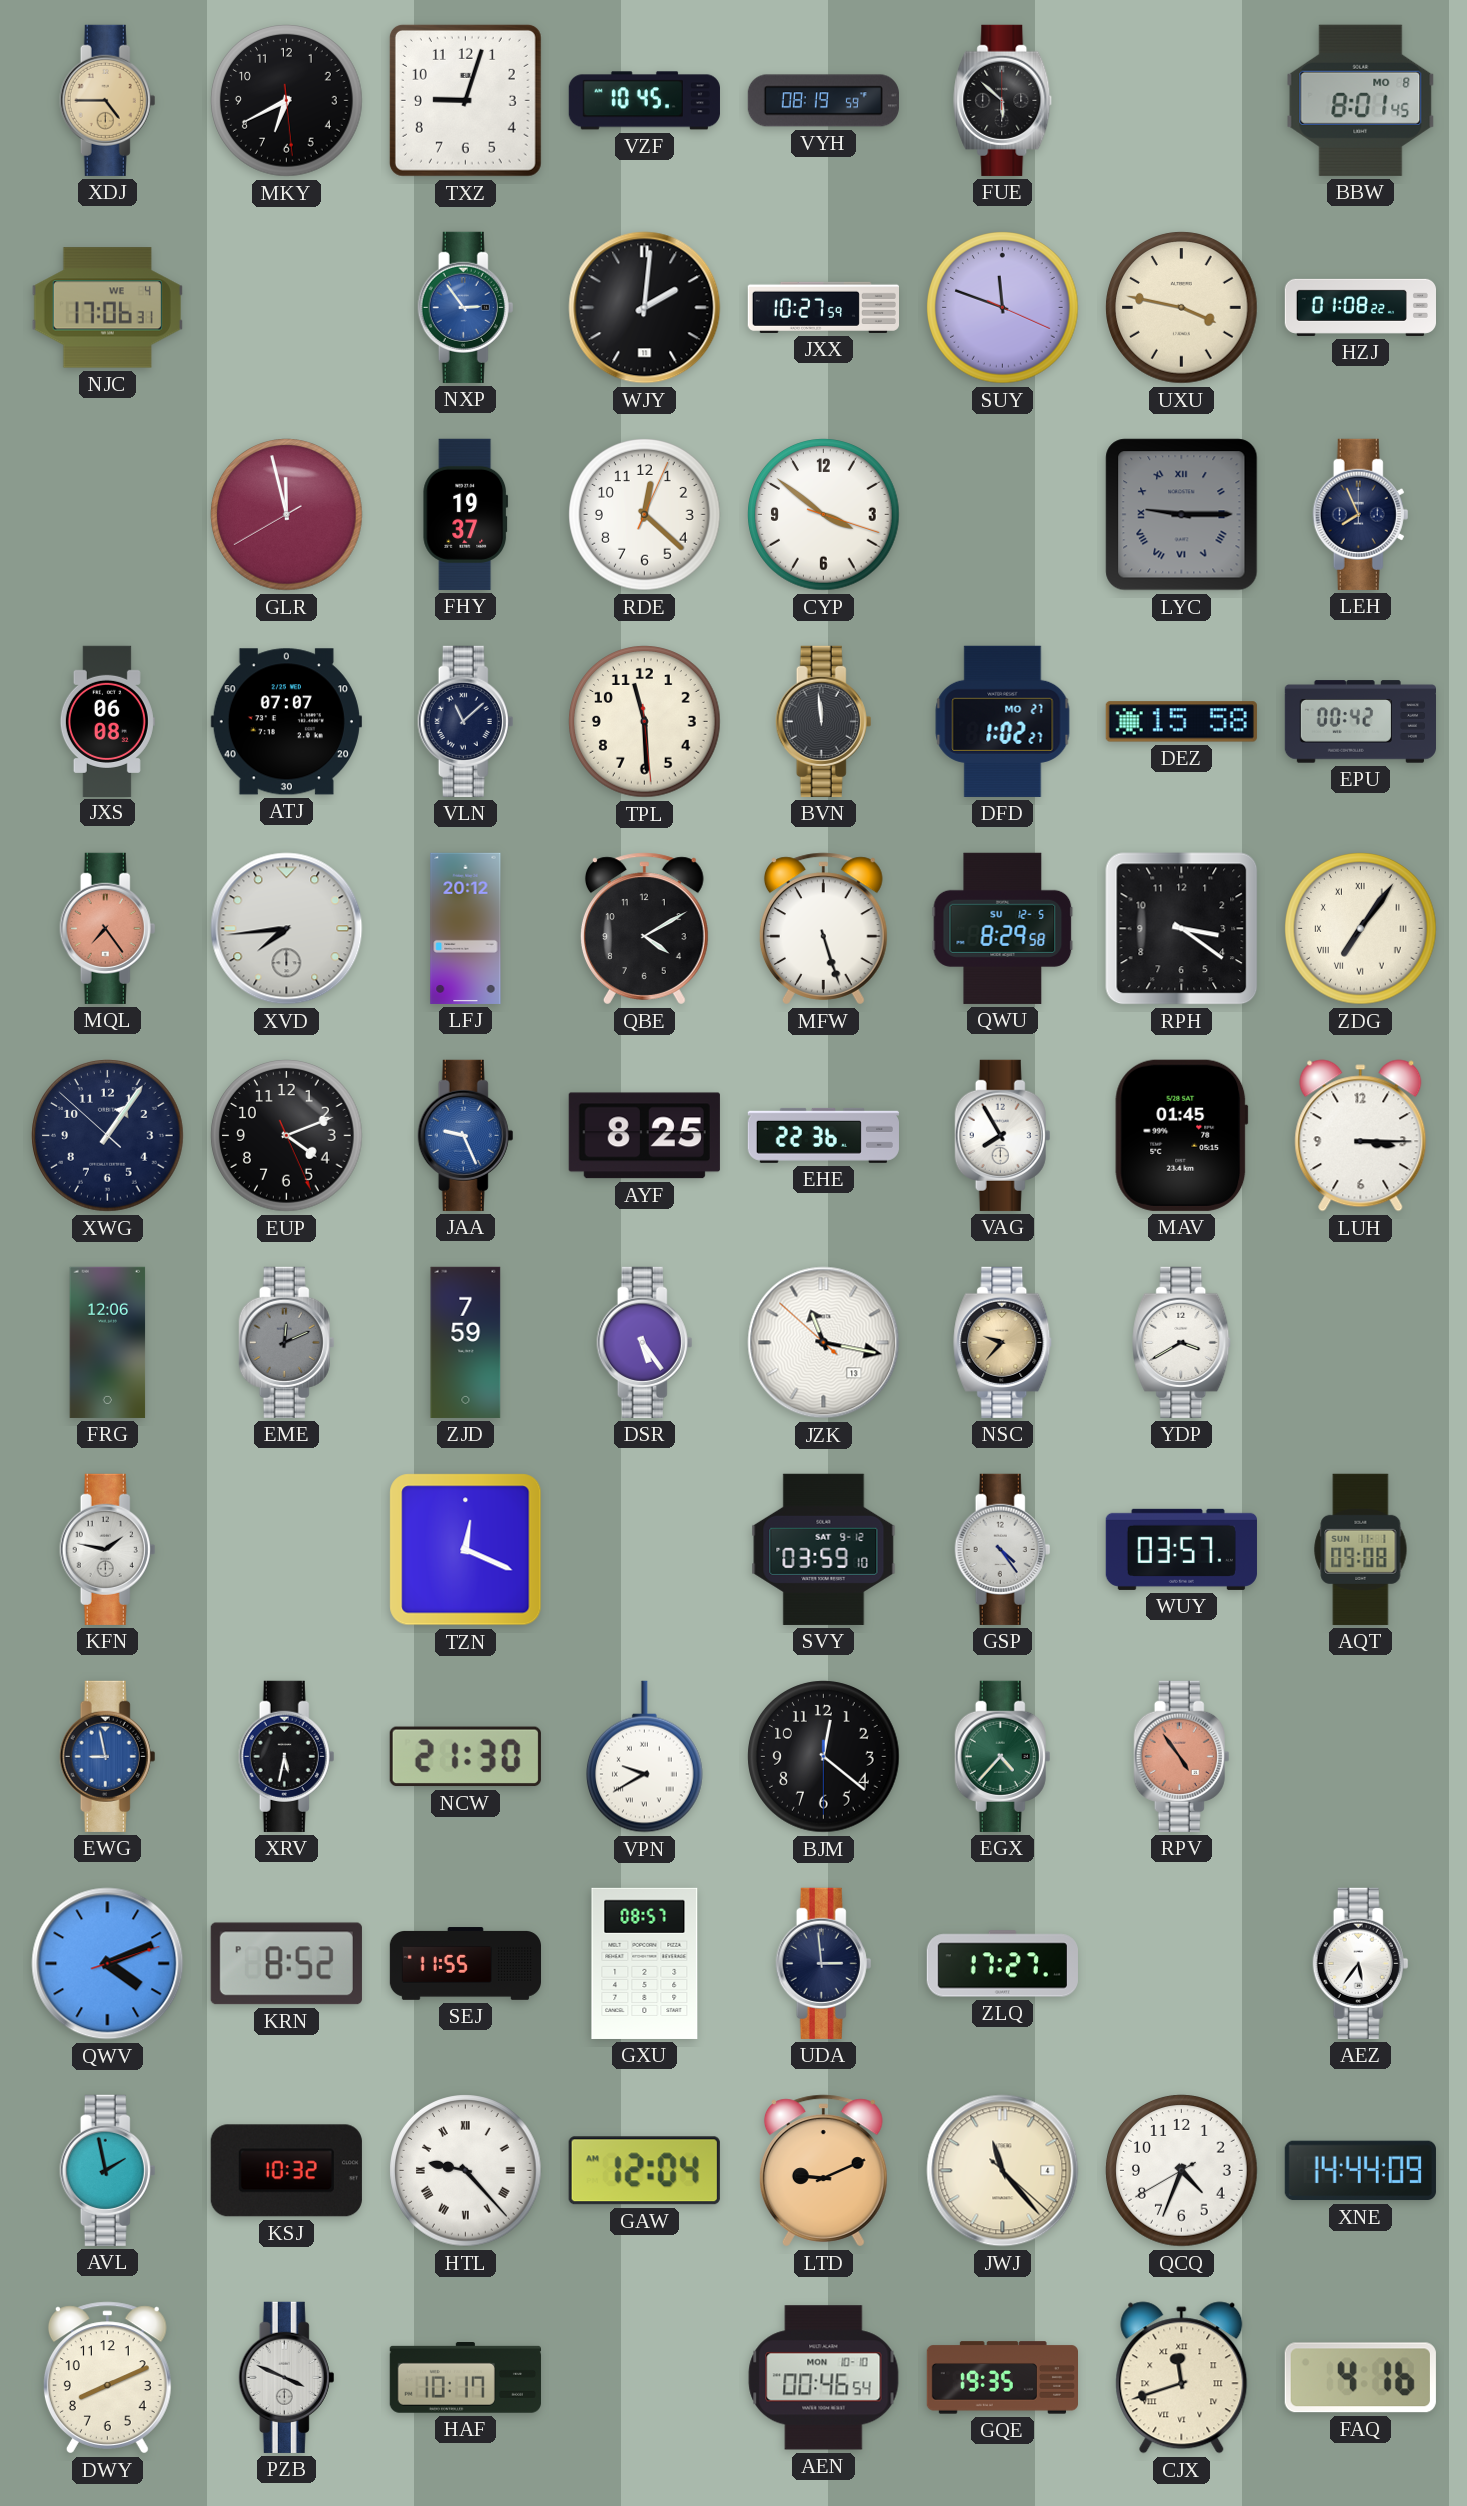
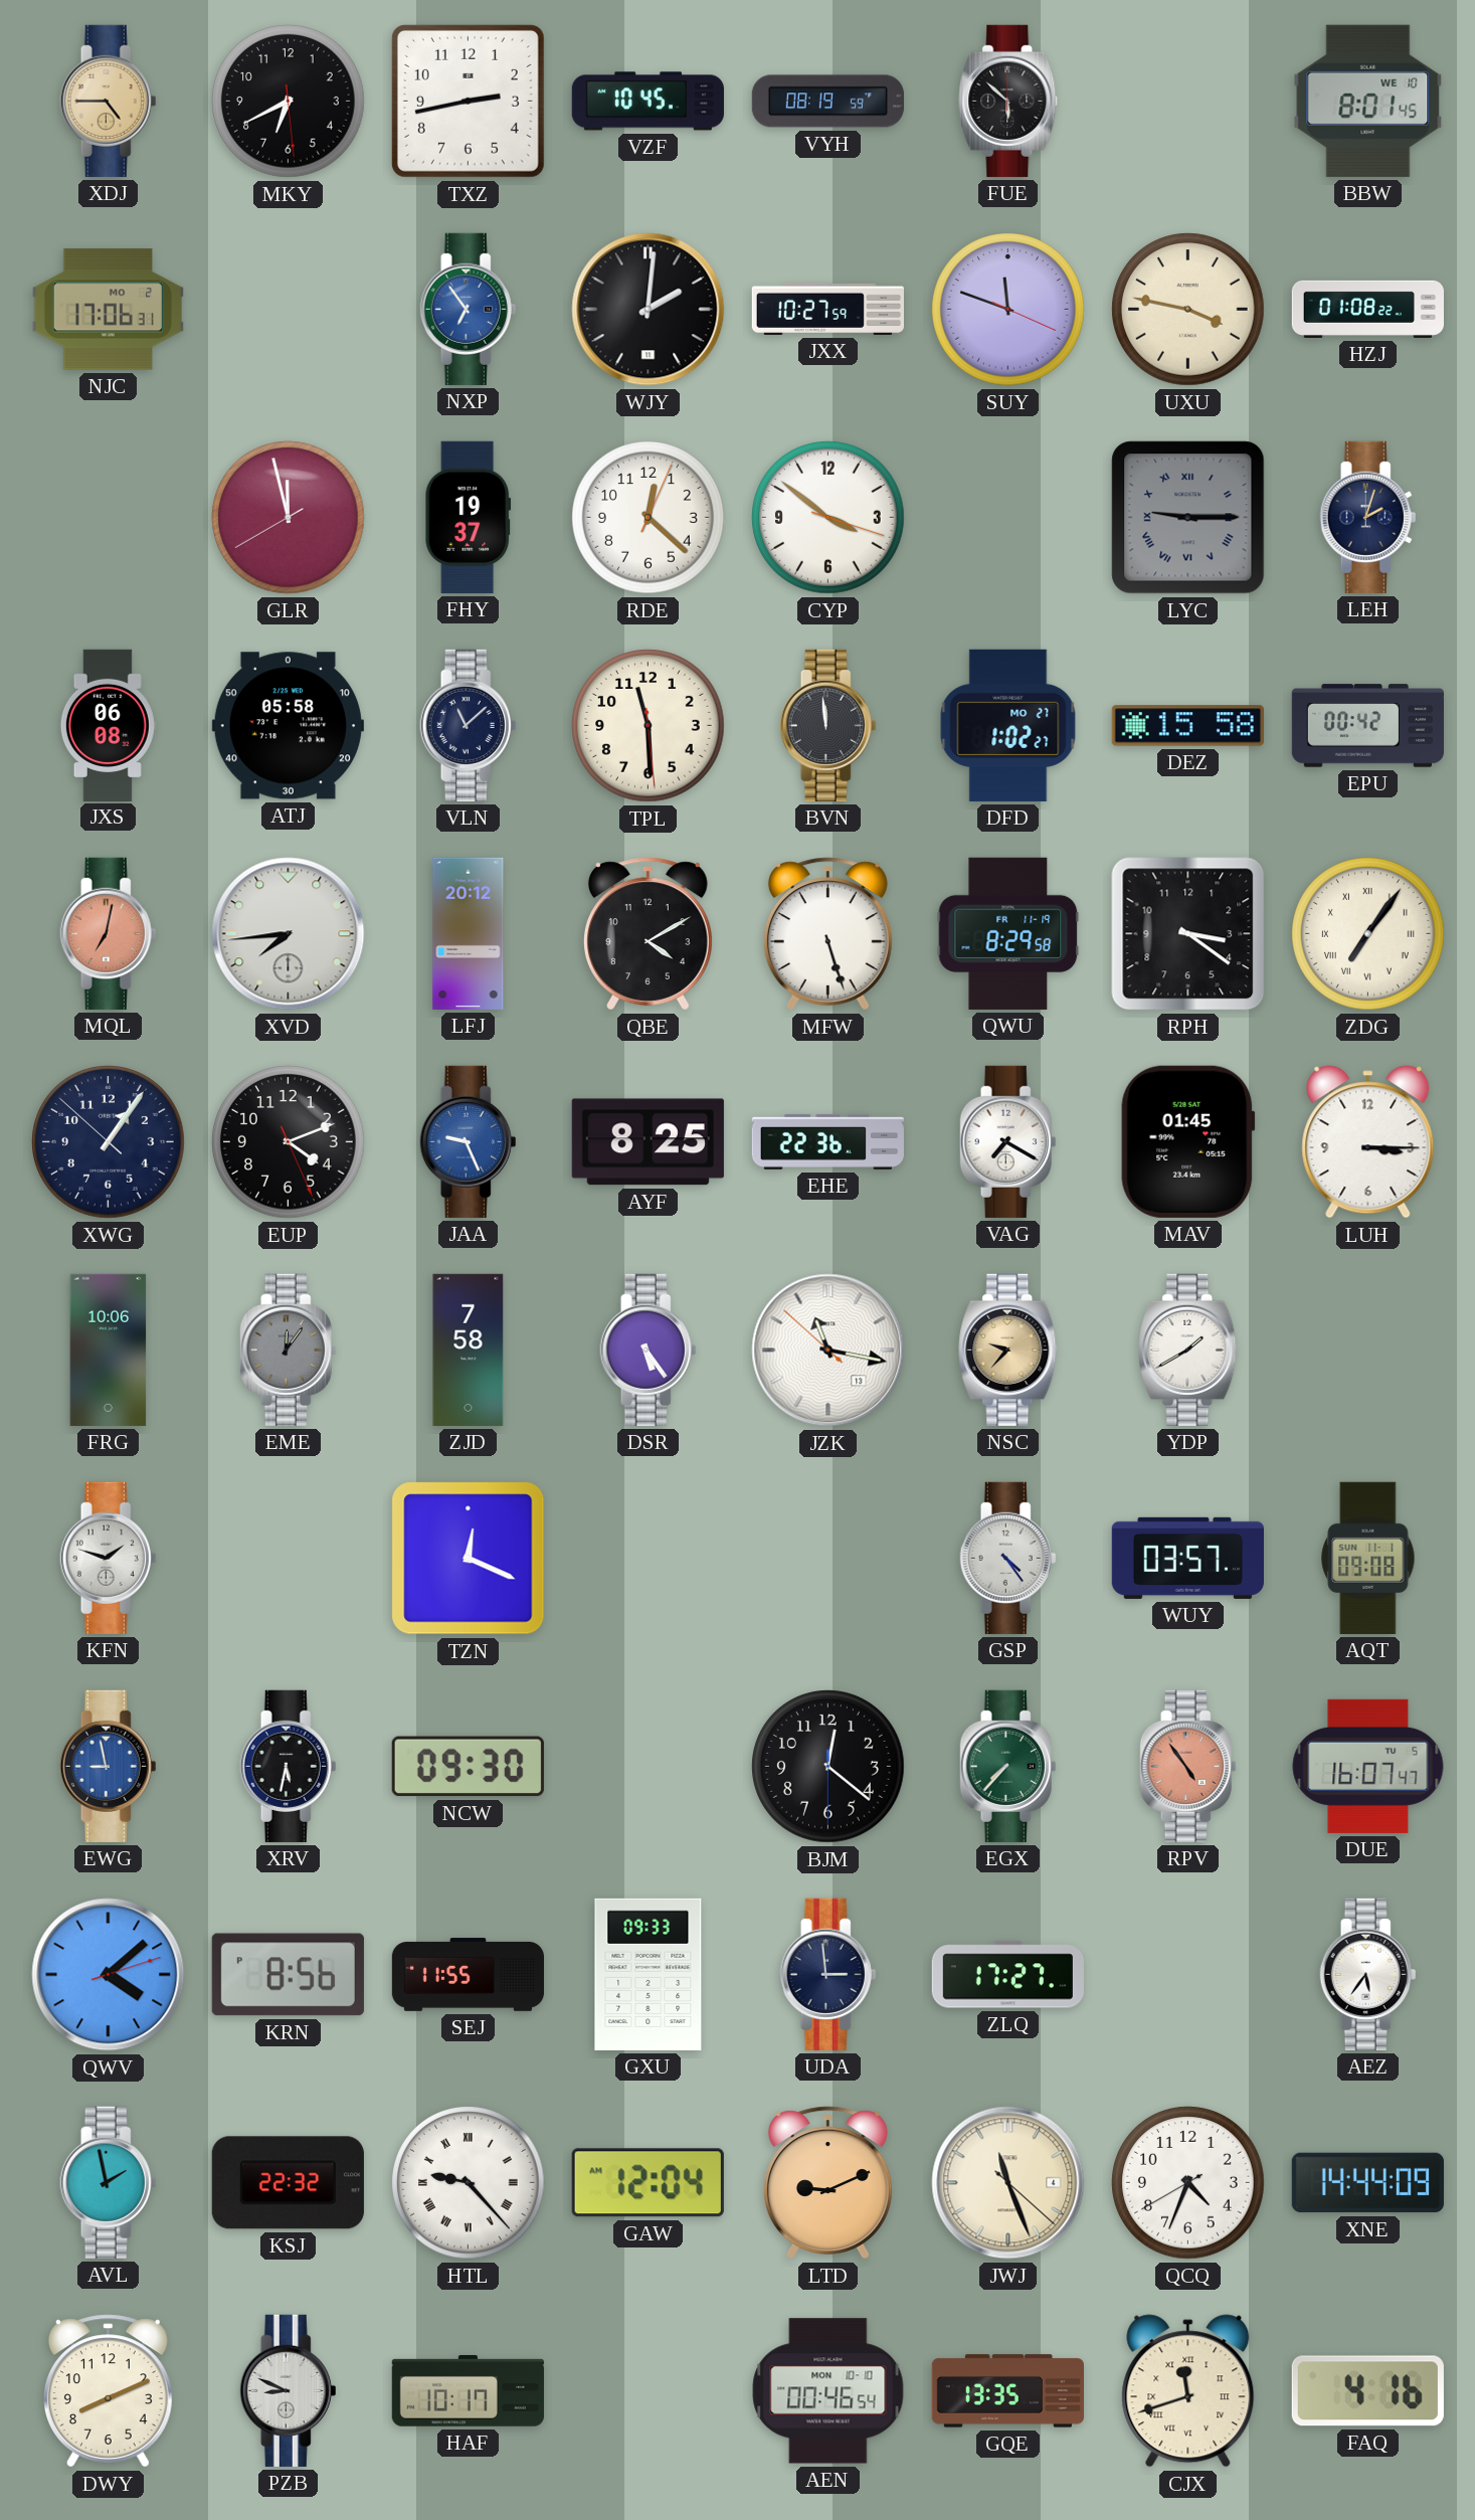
TXZ: 9:03 -> 2:43
BBW date: MO 8 -> WE 10
NJC date: WE 4 -> MO 2
NXP: 2:54 -> 6:54
LEH: 7:56 -> 2:03
ATJ: 07:07 -> 05:58
MQL: 7:24 -> 7:02
QWU date: SU 12-5 -> FR 11-19
VAG: 7:55 -> 7:20
FRG: 12:06 -> 10:06
EME: 12:11 -> 12:06
ZJD: 7:59 -> 7:58
YDP: 3:40 -> 1:40
KFN: 1:47 -> 1:48
SVY: 03:59 -> none
NCW: 21:30 -> 09:30
VPN: 9:40 -> none
EGX: 4:37 -> 7:37
DUE: none -> 16:07
QWV: 4:11 -> 4:08
KRN: 8:52 -> 8:56
GXU: 08:57 -> 09:33
KSJ: 10:32 -> 22:32
JWJ: 11:23 -> 11:26
PZB: 3:49 -> 8:49
GQE: 19:35 -> 13:35
